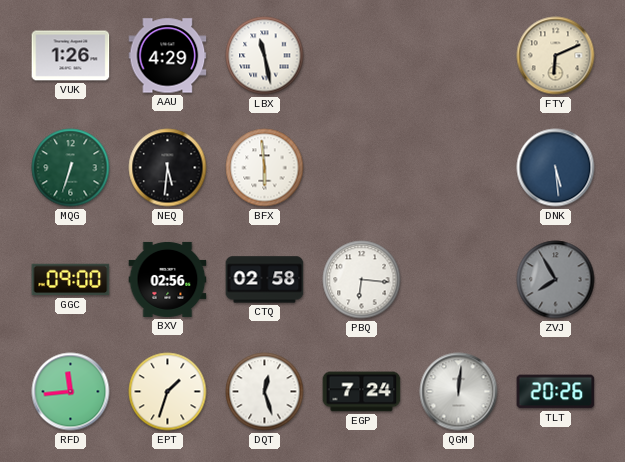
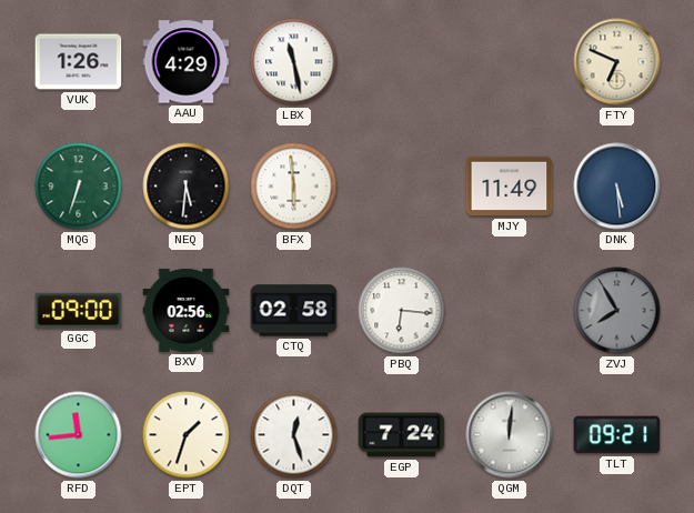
FTY: 6:11 -> 6:49
MJY: none -> 11:49
TLT: 20:26 -> 09:21
